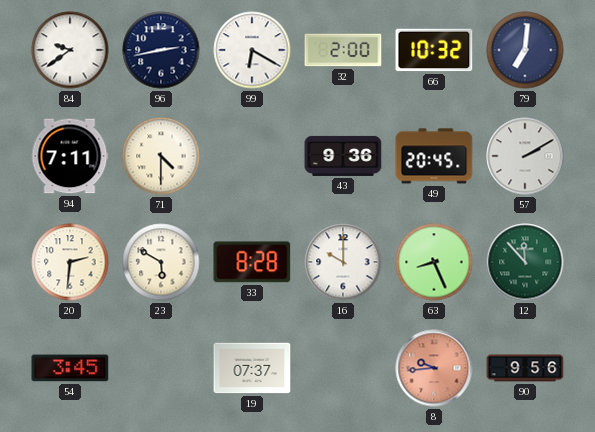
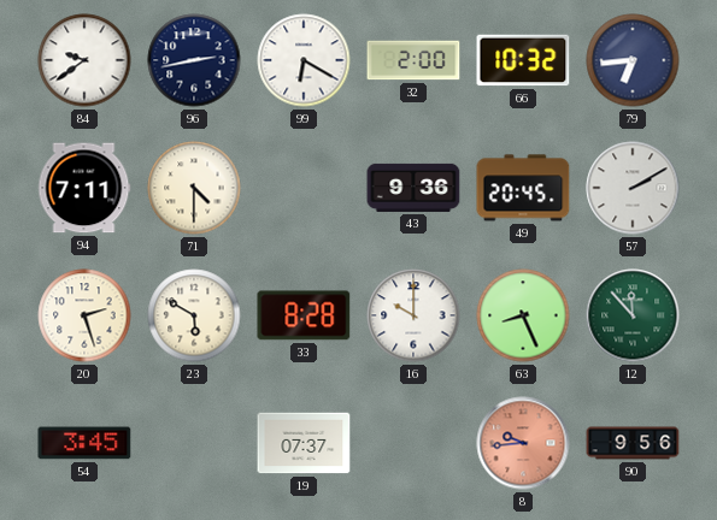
79: 7:01 -> 6:44
20: 2:31 -> 2:27
